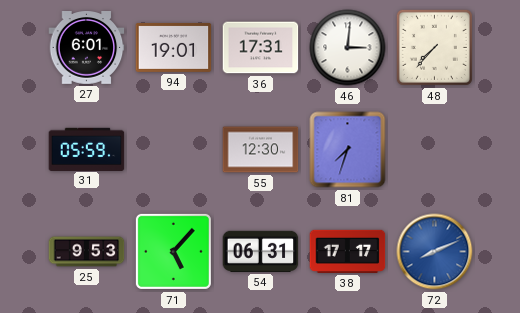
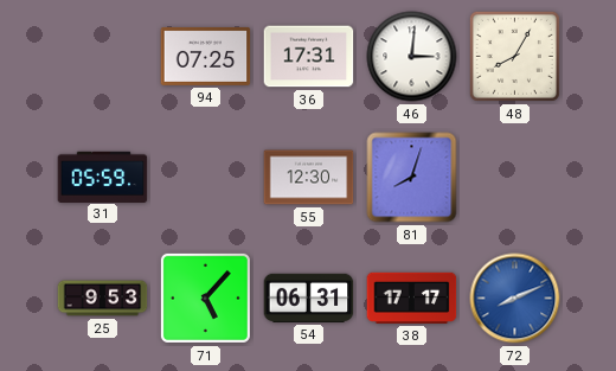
27: 6:01 -> none
94: 19:01 -> 07:25
48: 7:37 -> 8:05
81: 7:33 -> 8:03
